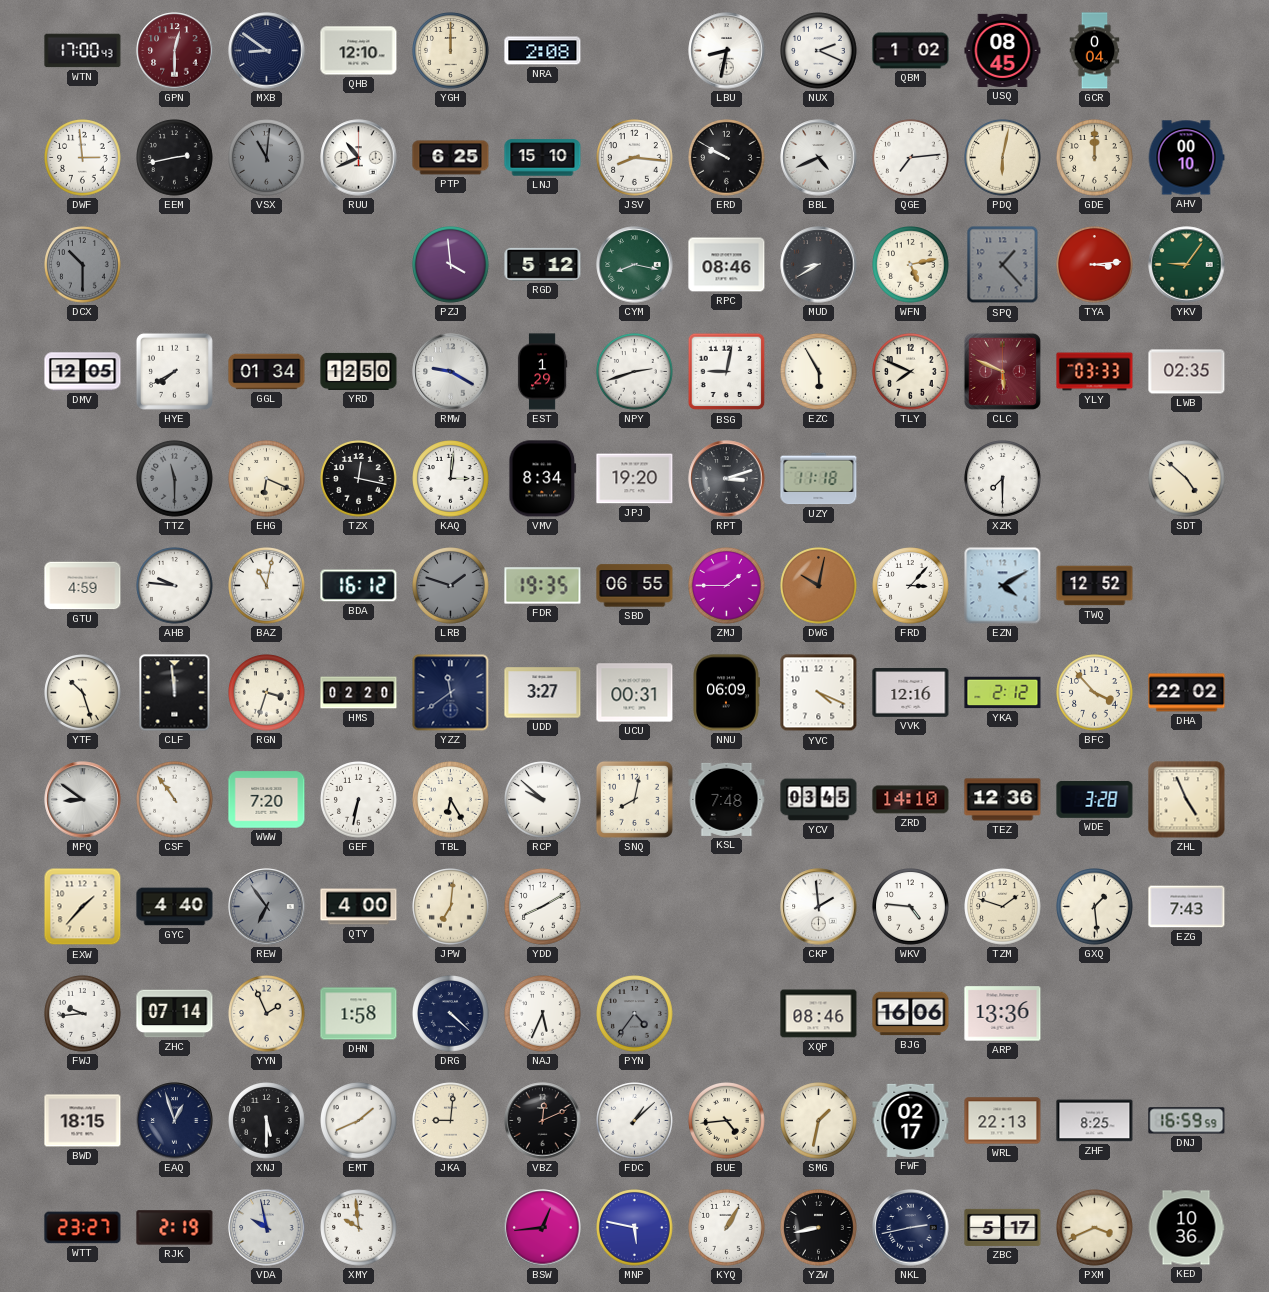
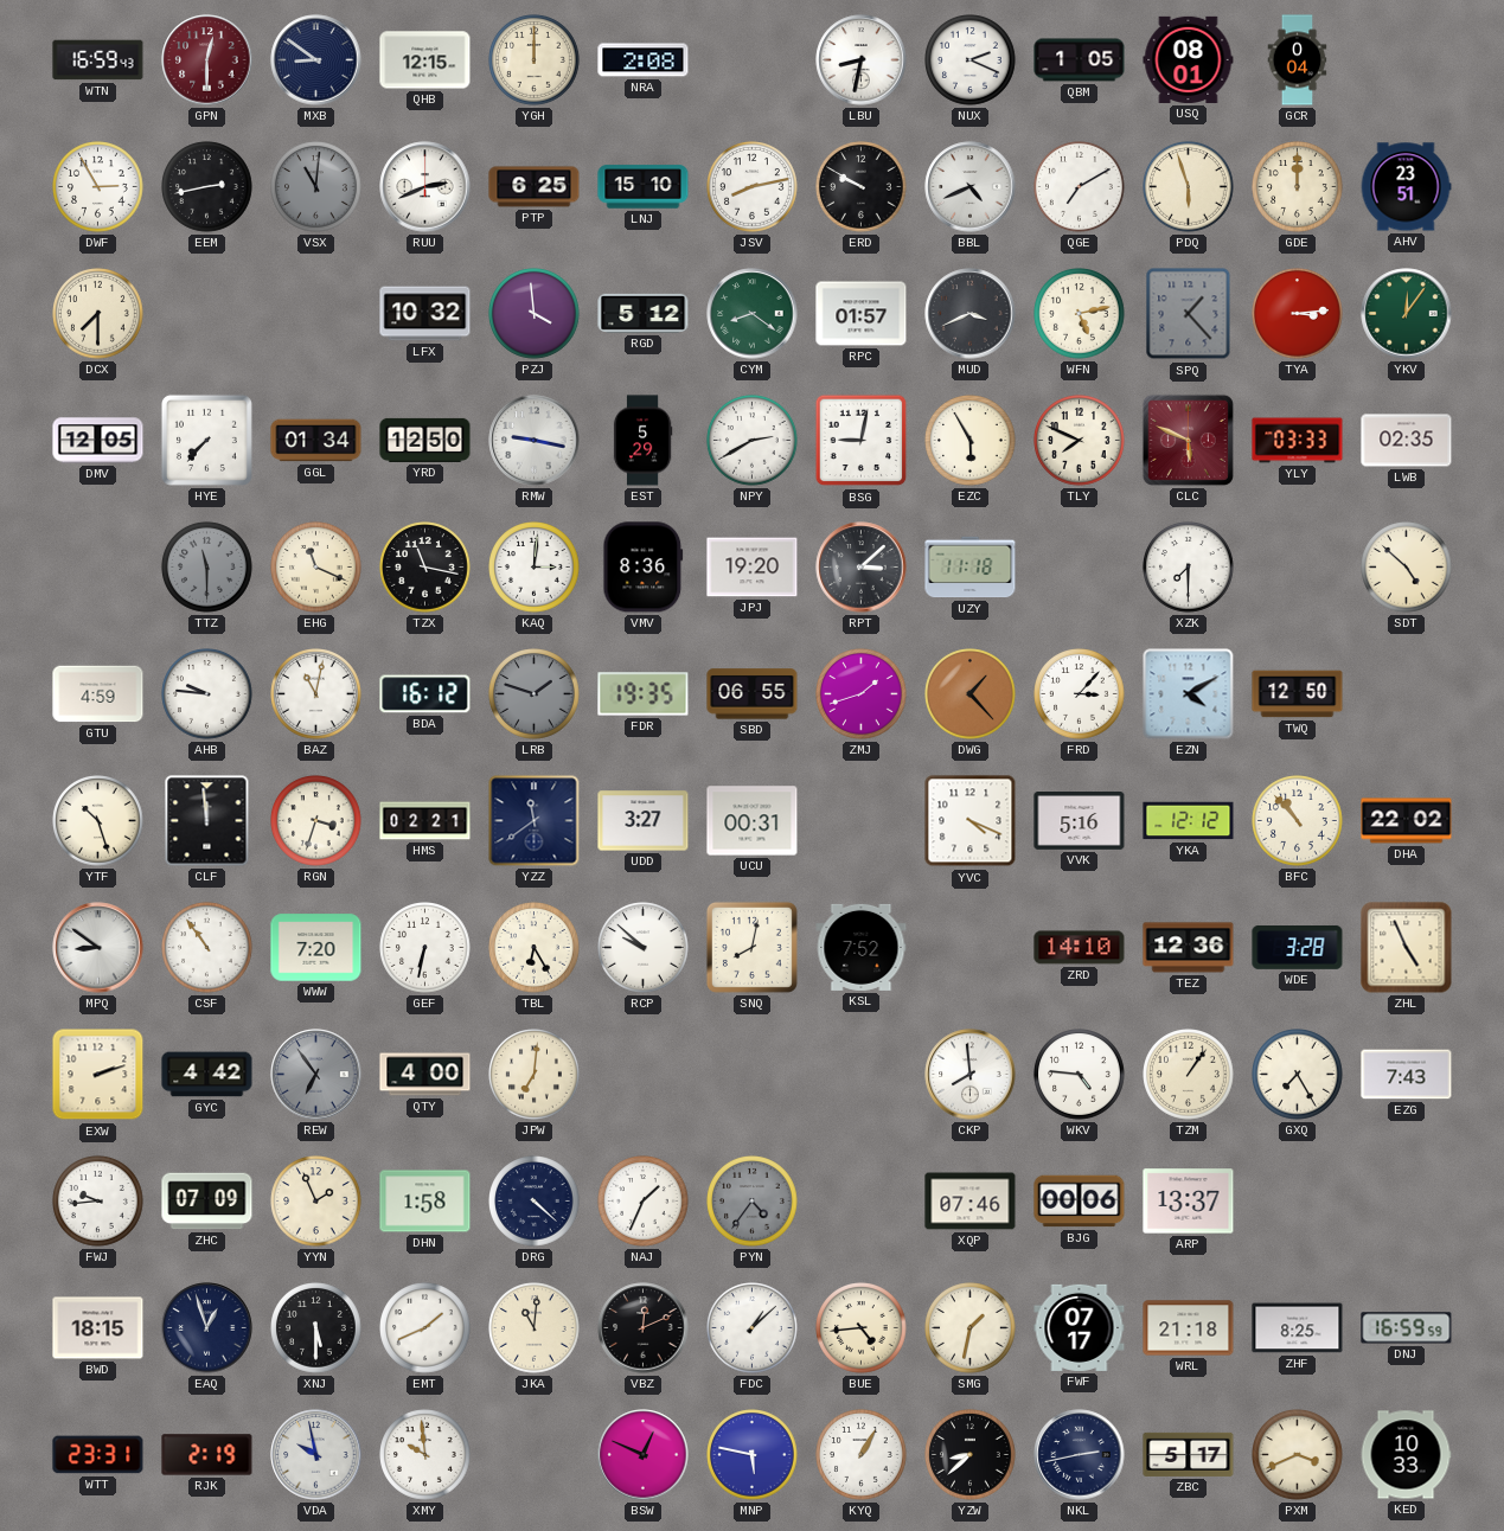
WTN: 17:00 -> 16:59
QHB: 12:10 -> 12:15
QBM: 1:02 -> 1:05
USQ: 08:45 -> 08:01
DWF: 2:59 -> 2:55
RUU: 10:41 -> 2:41
JSV: 8:16 -> 8:13
QGE: 7:14 -> 7:10
PDQ: 6:02 -> 5:57
AHV: 00:10 -> 23:51
DCX: 10:30 -> 7:30
DCX dial: grey -> cream
LFX: none -> 10:32
CYM: 8:17 -> 8:21
RPC: 08:46 -> 01:57
MUD: 8:40 -> 3:41
YKV: 9:06 -> 12:06
HYE: 7:40 -> 7:37
RMW: 9:20 -> 9:17
EST: 1:29 -> 5:29
NPY: 2:42 -> 2:40
EHG: 6:19 -> 11:19
TZX: 12:17 -> 11:17
VMV: 8:34 -> 8:36
RPT: 3:12 -> 3:08
ZMJ: 1:45 -> 1:42
DWG: 10:02 -> 1:23
TWQ: 12:52 -> 12:50
HMS: 02:20 -> 02:21
NNU: 06:09 -> none
VVK: 12:16 -> 5:16
YKA: 2:12 -> 12:12
BFC: 3:53 -> 10:53
KSL: 7:48 -> 7:52
YCV: 03:45 -> none
EXW: 1:37 -> 2:12
GYC: 4:40 -> 4:42
YDD: 8:10 -> none
CKP: 1:59 -> 7:59
TZM: 1:48 -> 1:06
GXQ: 1:29 -> 7:25
ZHC: 07:14 -> 07:09
NAJ: 5:34 -> 1:34
XQP: 08:46 -> 07:46
BJG: 16:06 -> 00:06
ARP: 13:36 -> 13:37
JKA: 9:01 -> 11:01
FWF: 02:17 -> 07:17
WRL: 22:13 -> 21:18
WTT: 23:27 -> 23:31
BSW: 12:44 -> 12:49
YZW: 8:43 -> 8:38
KED: 10:36 -> 10:33
